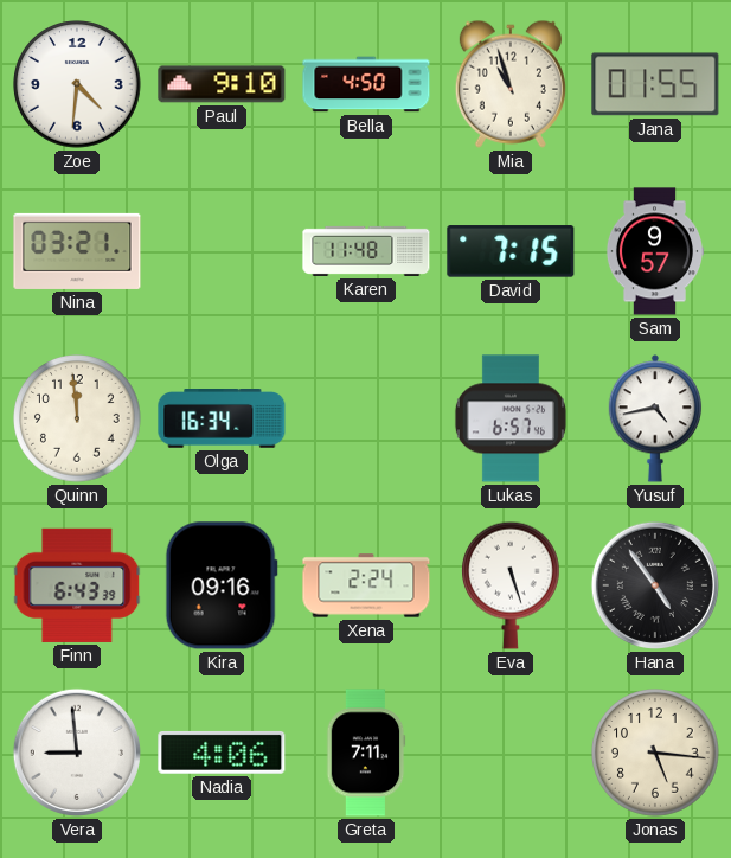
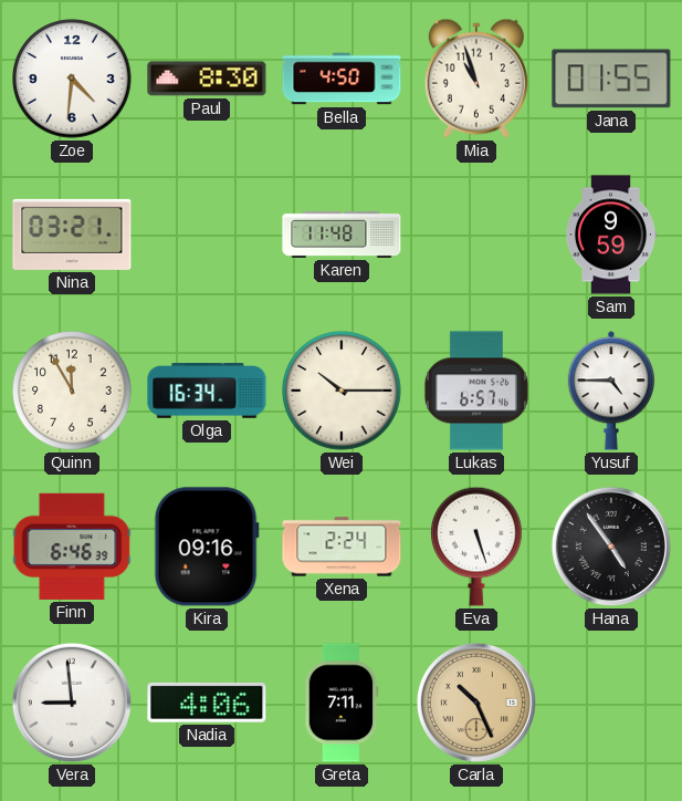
Paul: 9:10 -> 8:30
David: 7:15 -> none
Sam: 9:57 -> 9:59
Quinn: 11:59 -> 11:55
Wei: none -> 10:15
Yusuf: 4:43 -> 4:45
Finn: 6:43 -> 6:46
Carla: none -> 10:26
Jonas: 5:16 -> none
